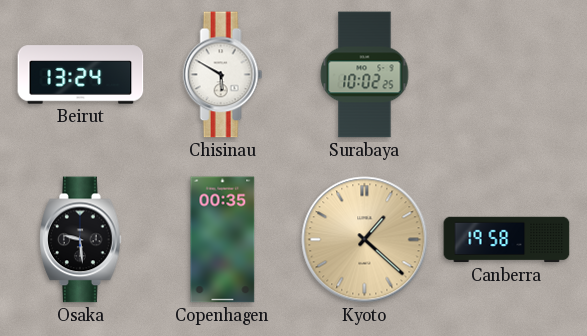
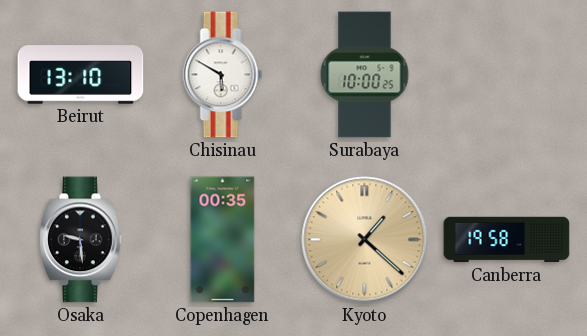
Beirut: 13:24 -> 13:10
Surabaya: 10:02 -> 10:00
